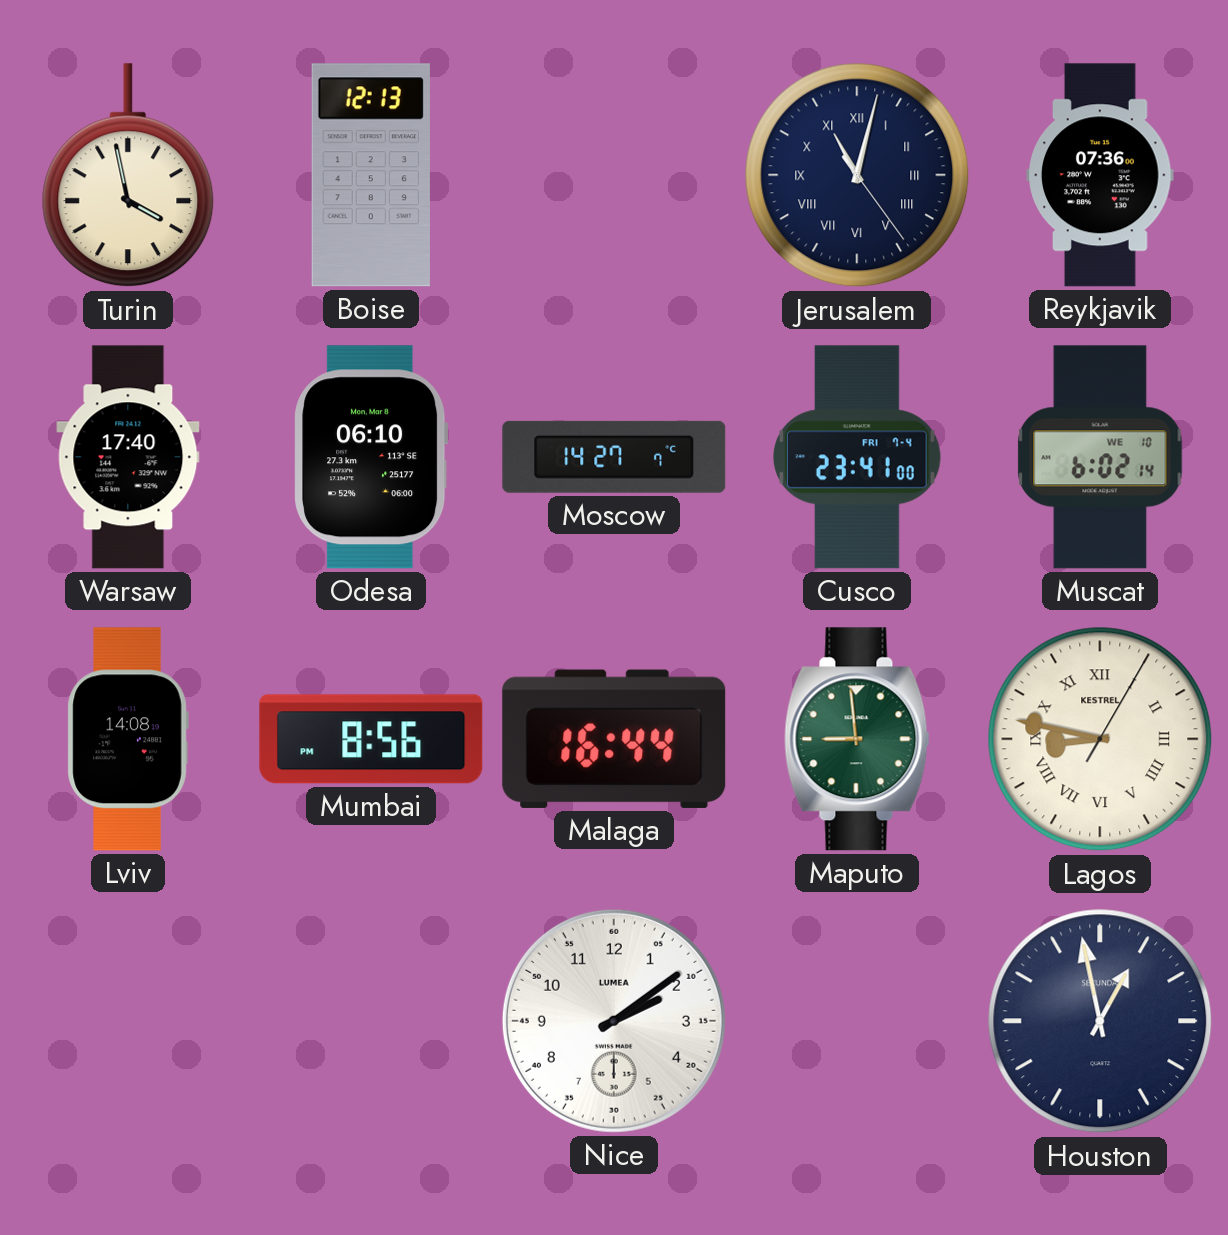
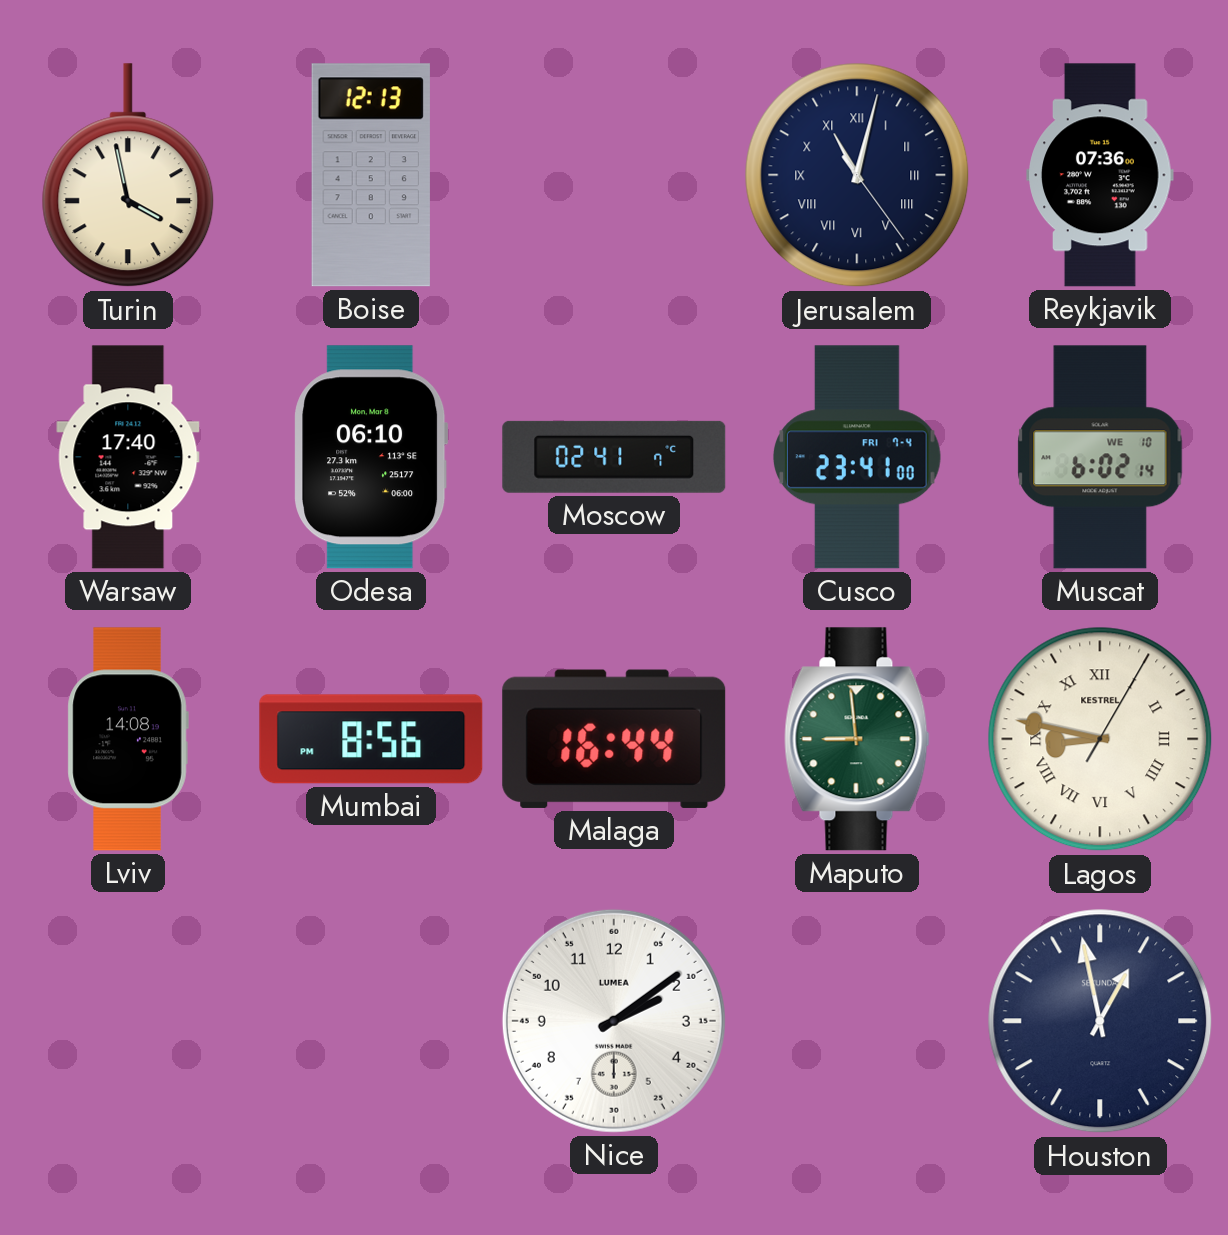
Moscow: 14:27 -> 02:41
